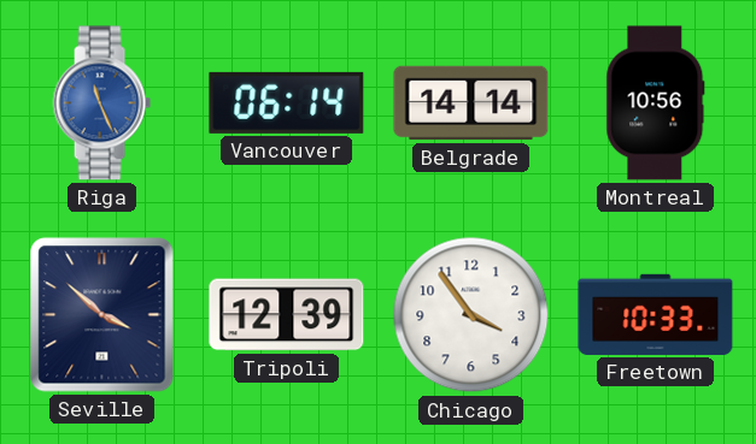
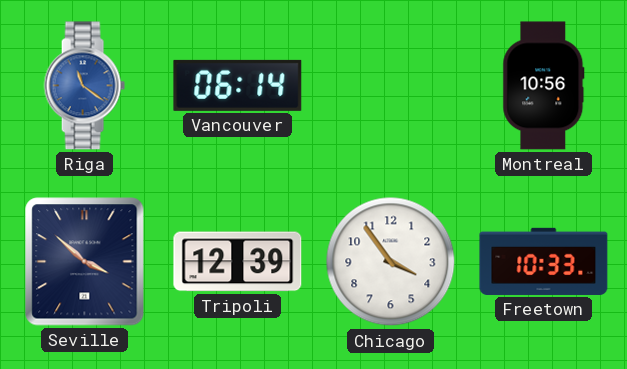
Riga: 11:26 -> 11:21
Belgrade: 14:14 -> none
